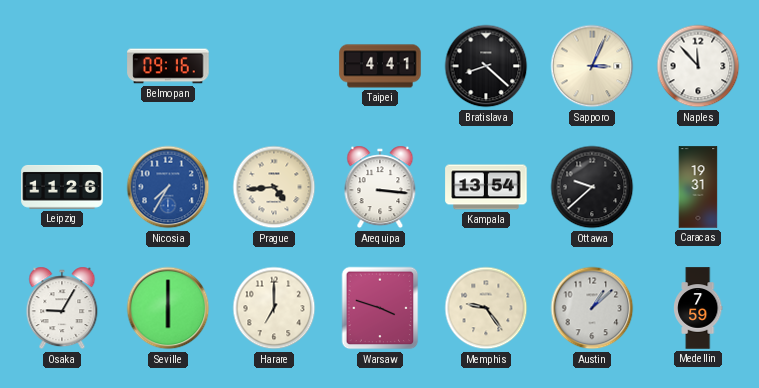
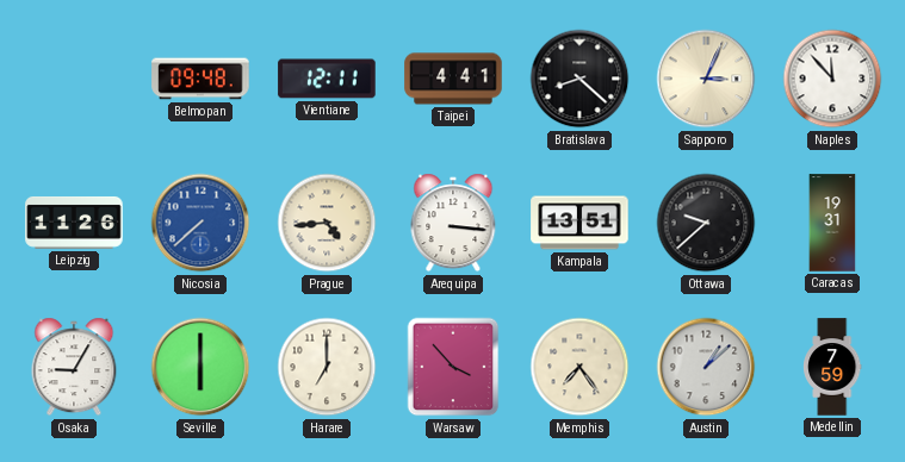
Belmopan: 09:16 -> 09:48
Vientiane: none -> 12:11
Nicosia: 7:35 -> 7:38
Kampala: 13:54 -> 13:51
Warsaw: 3:48 -> 3:53
Memphis: 9:24 -> 7:24
